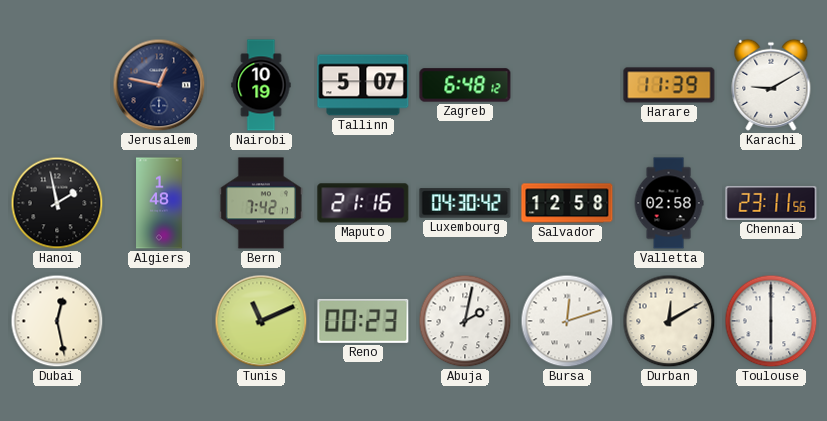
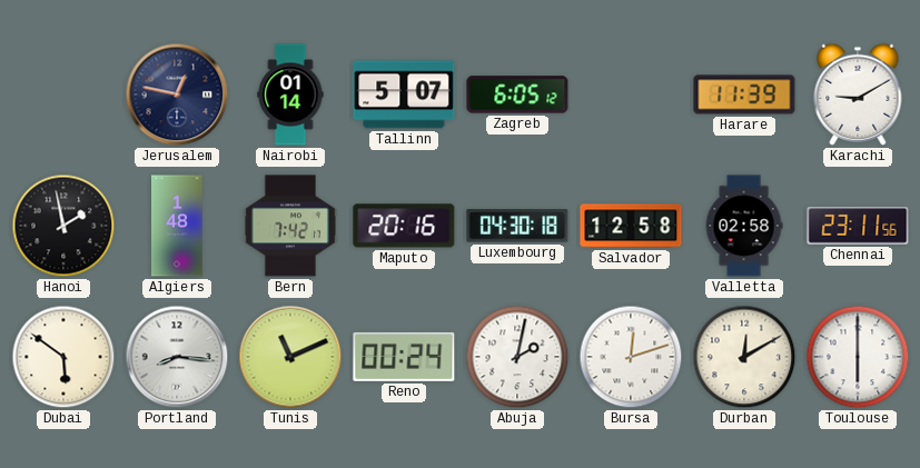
Nairobi: 10:19 -> 01:14
Zagreb: 6:48 -> 6:05
Maputo: 21:16 -> 20:16
Luxembourg: 04:30:42 -> 04:30:18
Dubai: 12:28 -> 5:51
Portland: none -> 8:16
Reno: 00:23 -> 00:24
